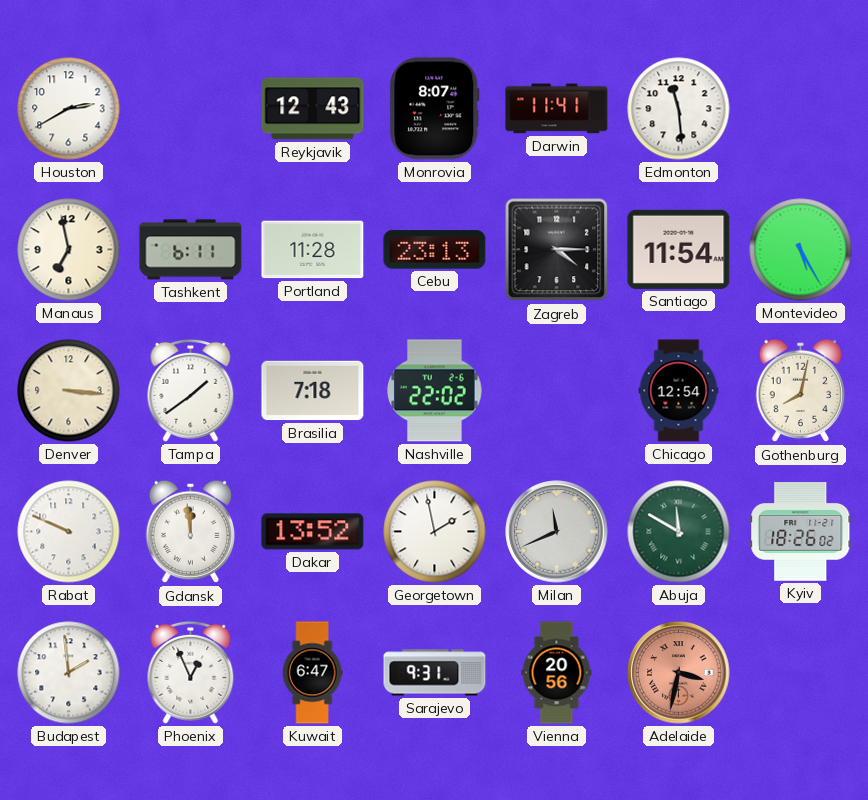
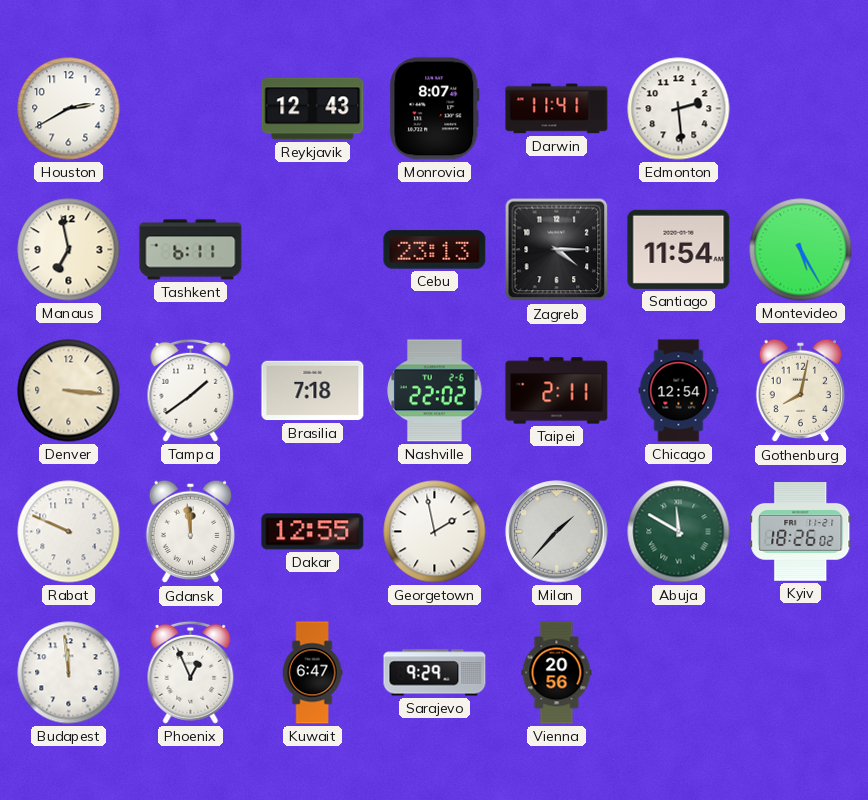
Edmonton: 11:29 -> 2:29
Portland: 11:28 -> none
Taipei: none -> 2:11
Dakar: 13:52 -> 12:55
Milan: 11:41 -> 1:37
Budapest: 1:59 -> 11:59
Sarajevo: 9:31 -> 9:29
Adelaide: 3:32 -> none
